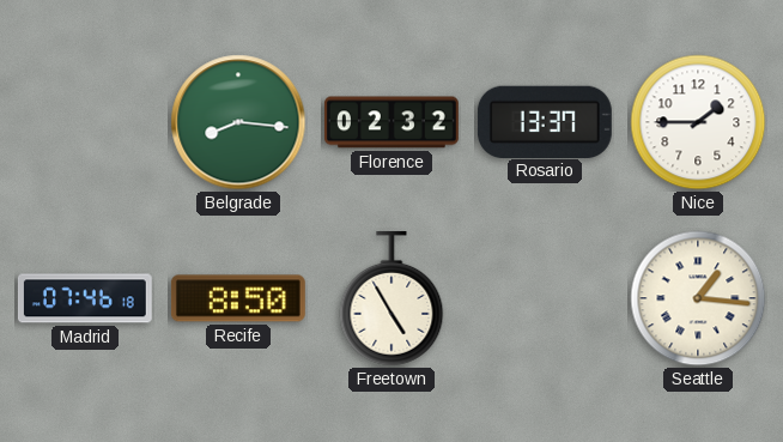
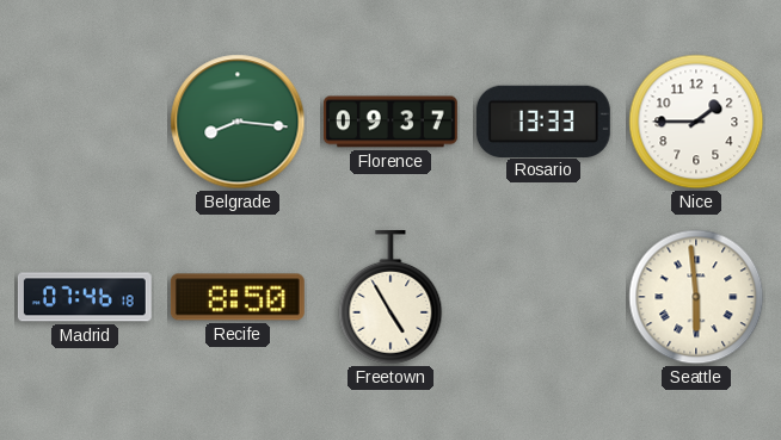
Florence: 02:32 -> 09:37
Rosario: 13:37 -> 13:33
Seattle: 1:16 -> 5:59
